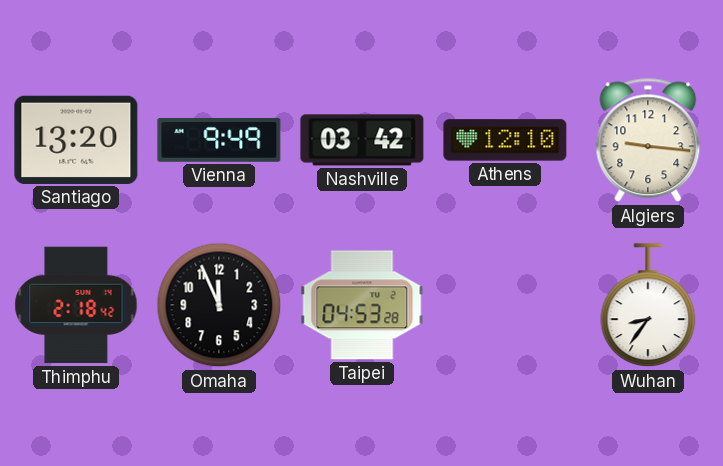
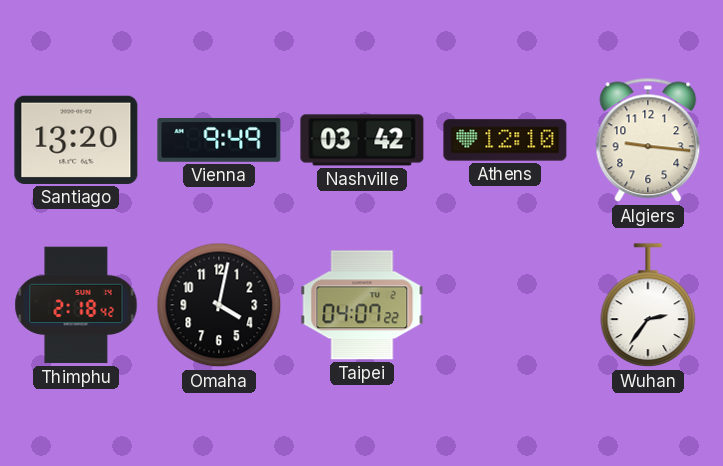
Omaha: 11:56 -> 4:02
Taipei: 04:53 -> 04:07
Wuhan: 8:36 -> 2:36
